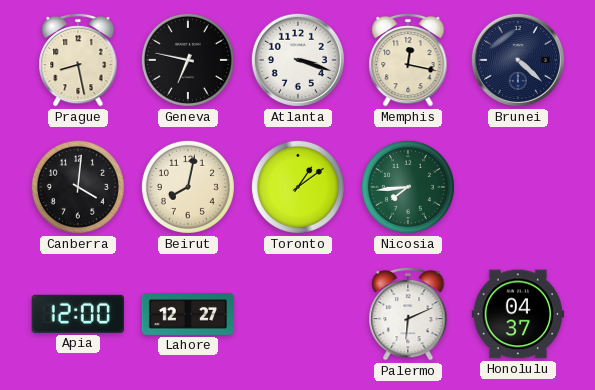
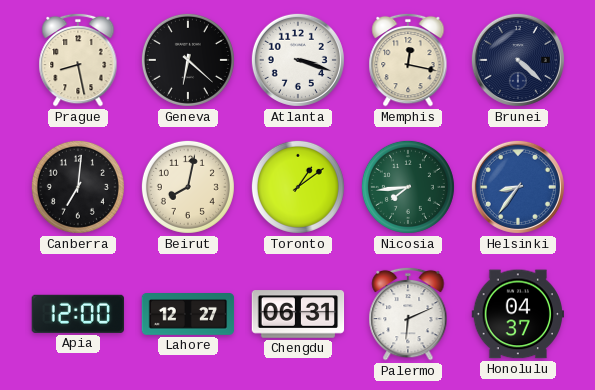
Geneva: 6:47 -> 6:22
Canberra: 4:01 -> 7:01
Helsinki: none -> 8:36
Chengdu: none -> 06:31
